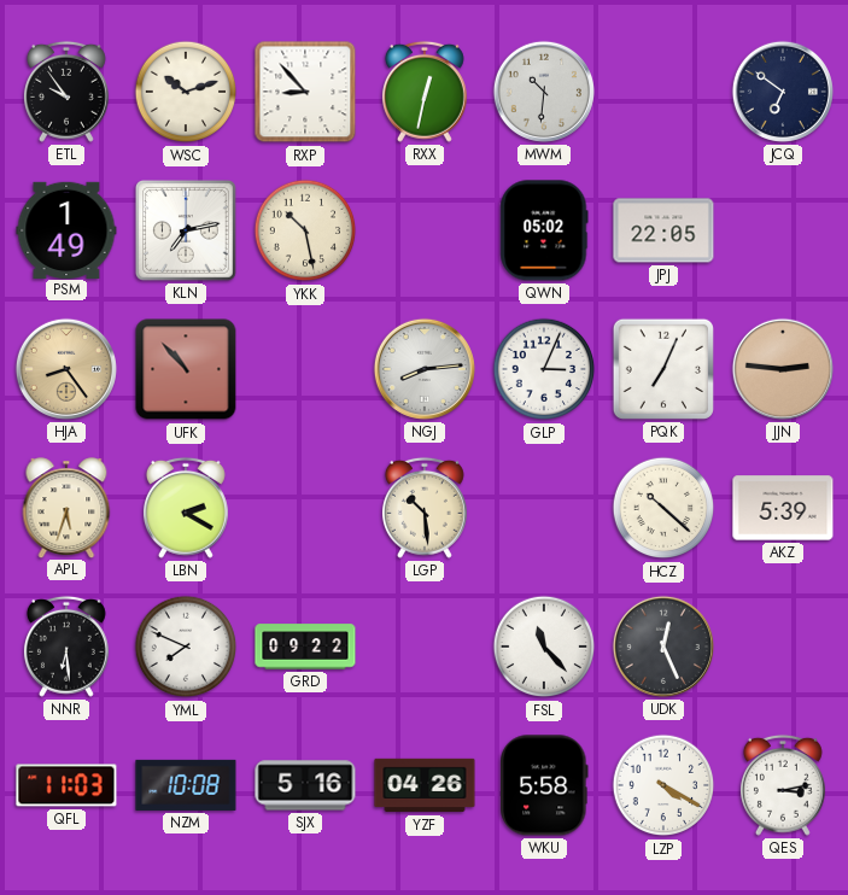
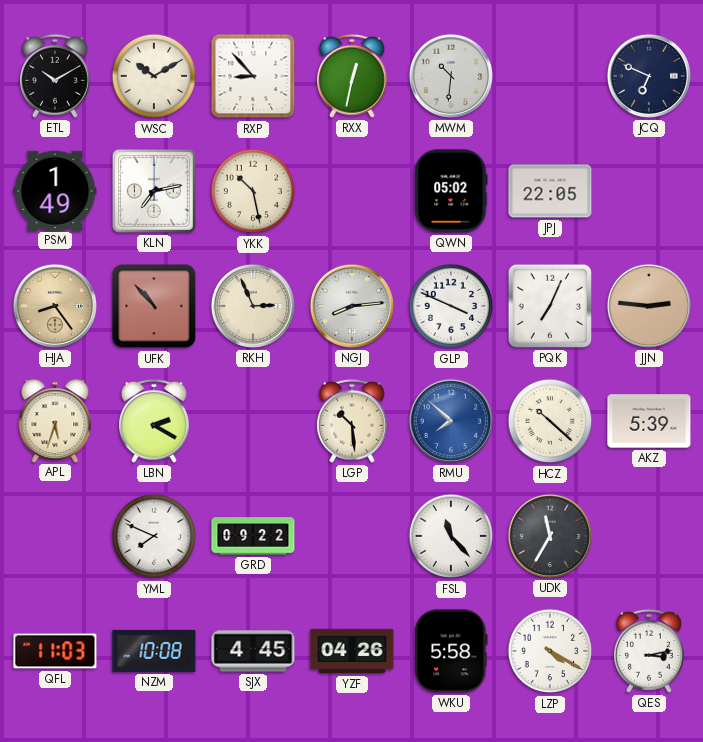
ETL: 9:54 -> 10:10
WSC: 10:12 -> 10:10
JCQ: 6:51 -> 6:49
RKH: none -> 2:56
GLP: 3:04 -> 3:49
RMU: none -> 7:52
NNR: 6:29 -> none
UDK: 12:26 -> 11:35
SJX: 5:16 -> 4:45
